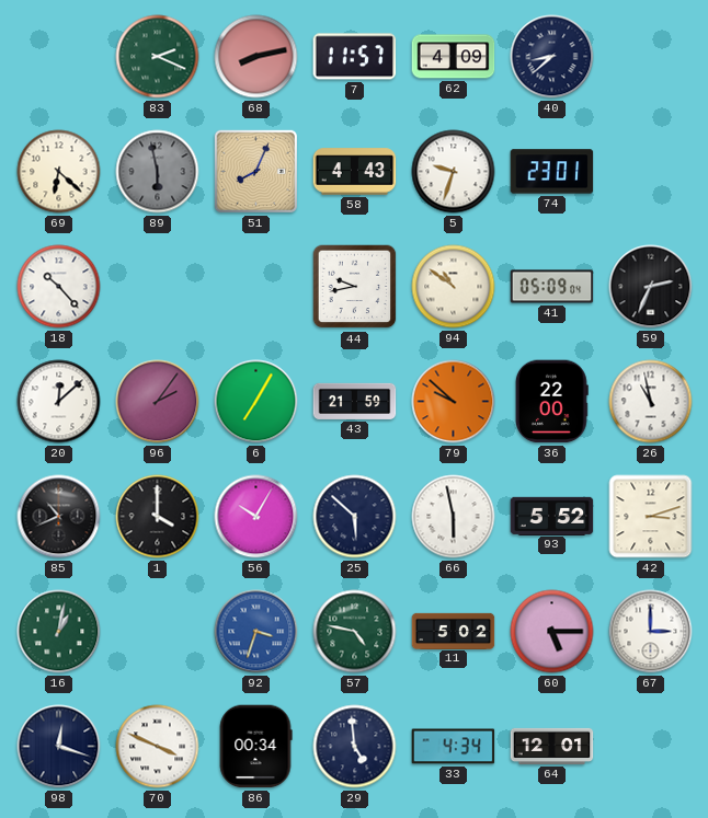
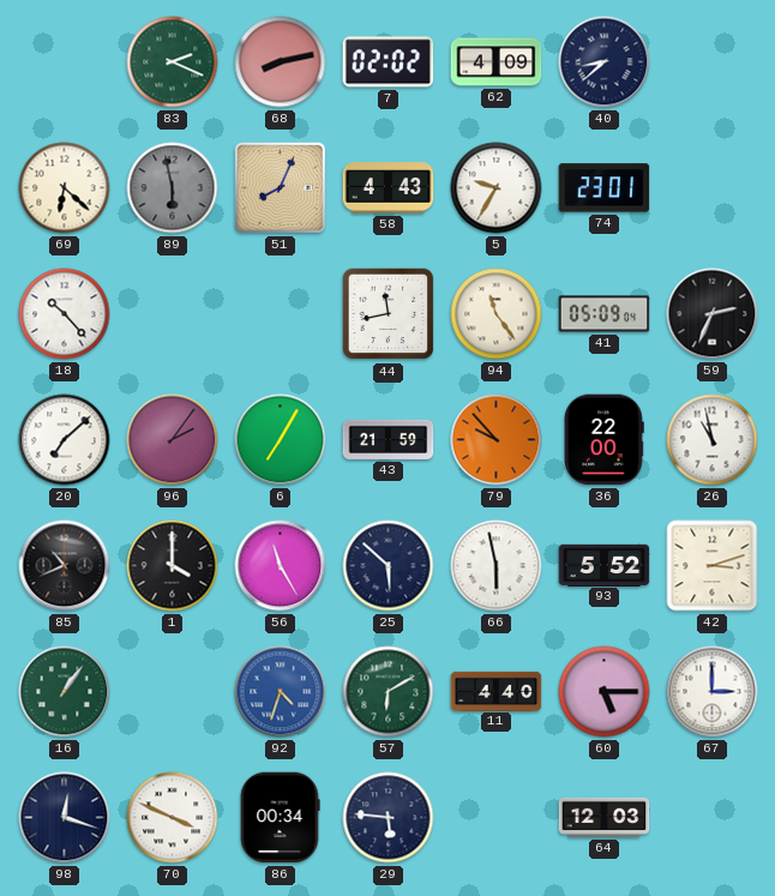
7: 11:57 -> 02:02
5: 9:33 -> 9:35
44: 9:43 -> 11:43
94: 10:51 -> 11:24
20: 12:08 -> 7:08
79: 9:52 -> 9:53
56: 10:05 -> 11:25
16: 1:02 -> 1:06
92: 3:33 -> 4:33
57: 4:47 -> 6:10
11: 5:02 -> 4:40
29: 4:59 -> 5:46
33: 4:34 -> none
64: 12:01 -> 12:03
